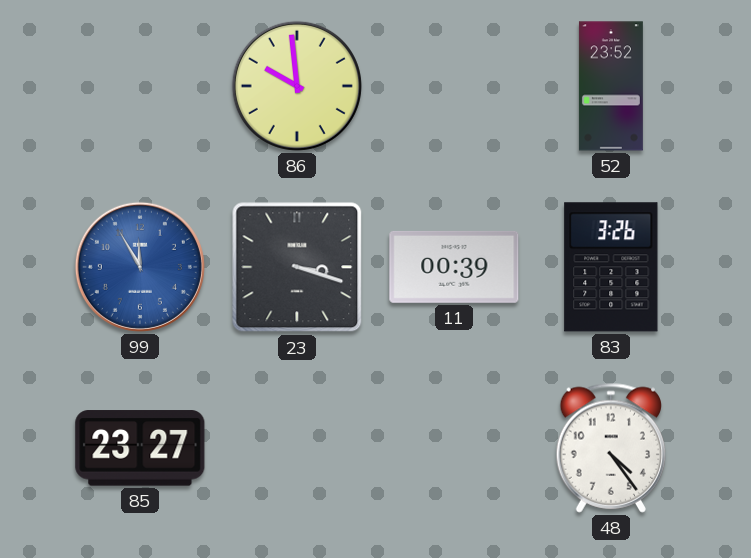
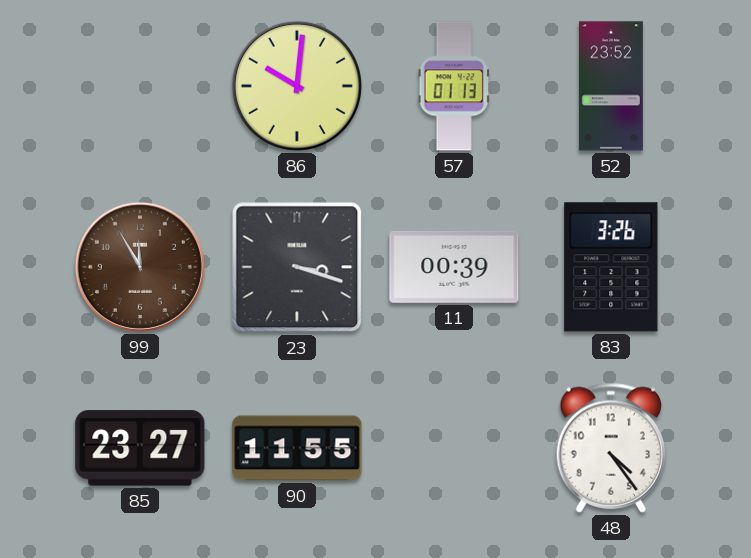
86: 9:59 -> 10:01
57: none -> 01:13
99 dial: blue -> brown
90: none -> 11:55
